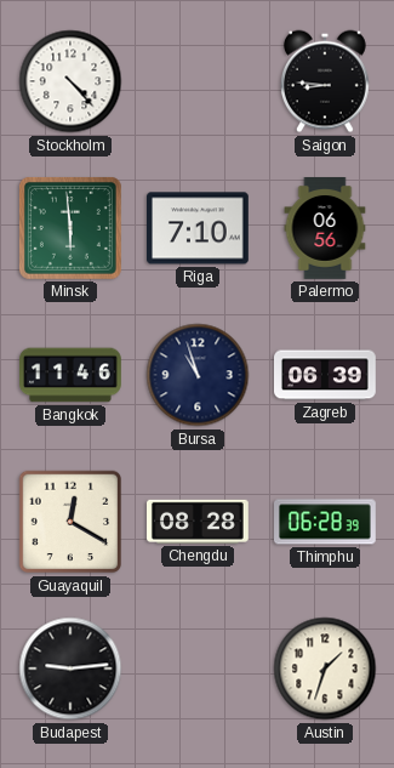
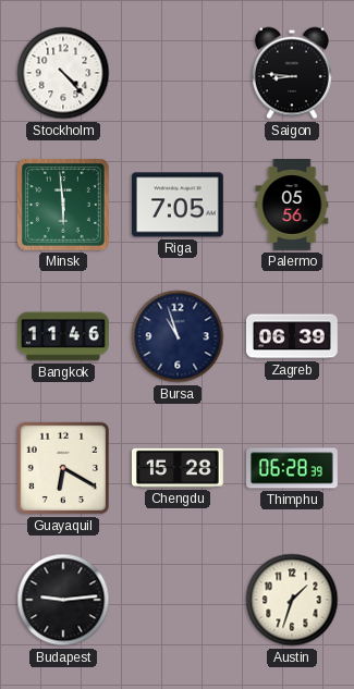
Riga: 7:10 -> 7:05
Palermo: 06:56 -> 05:56
Guayaquil: 12:20 -> 6:20
Chengdu: 08:28 -> 15:28
